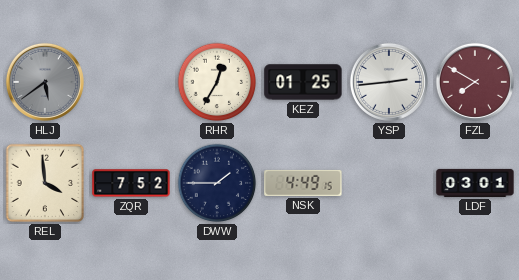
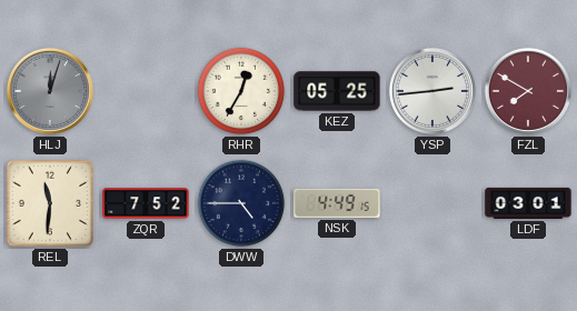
HLJ: 5:39 -> 12:03
KEZ: 01:25 -> 05:25
REL: 3:59 -> 11:31
DWW: 1:45 -> 4:45
